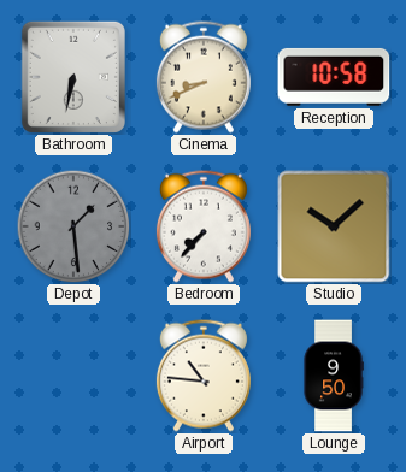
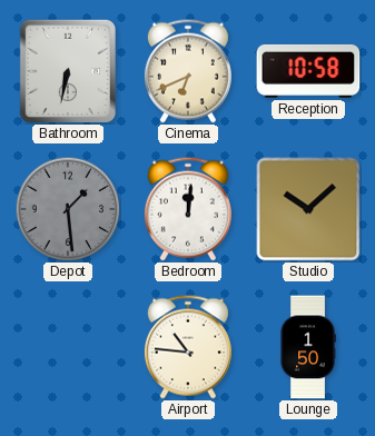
Cinema: 8:41 -> 6:41
Bedroom: 7:37 -> 12:01
Lounge: 9:50 -> 1:50
